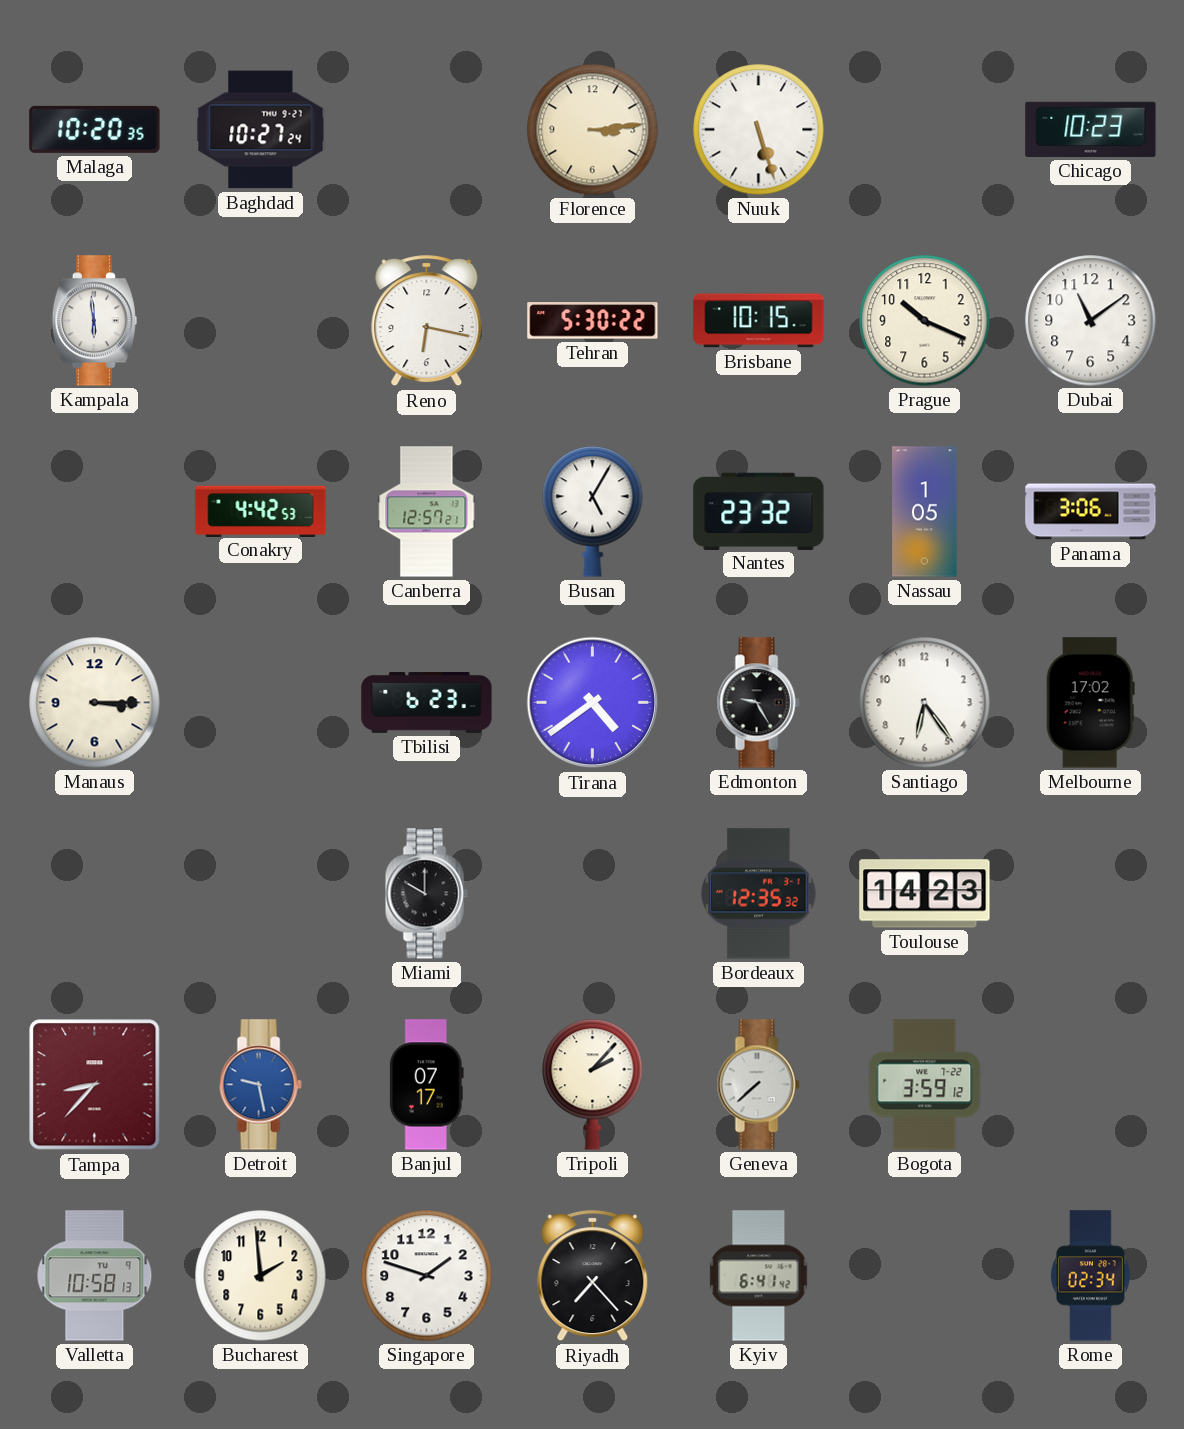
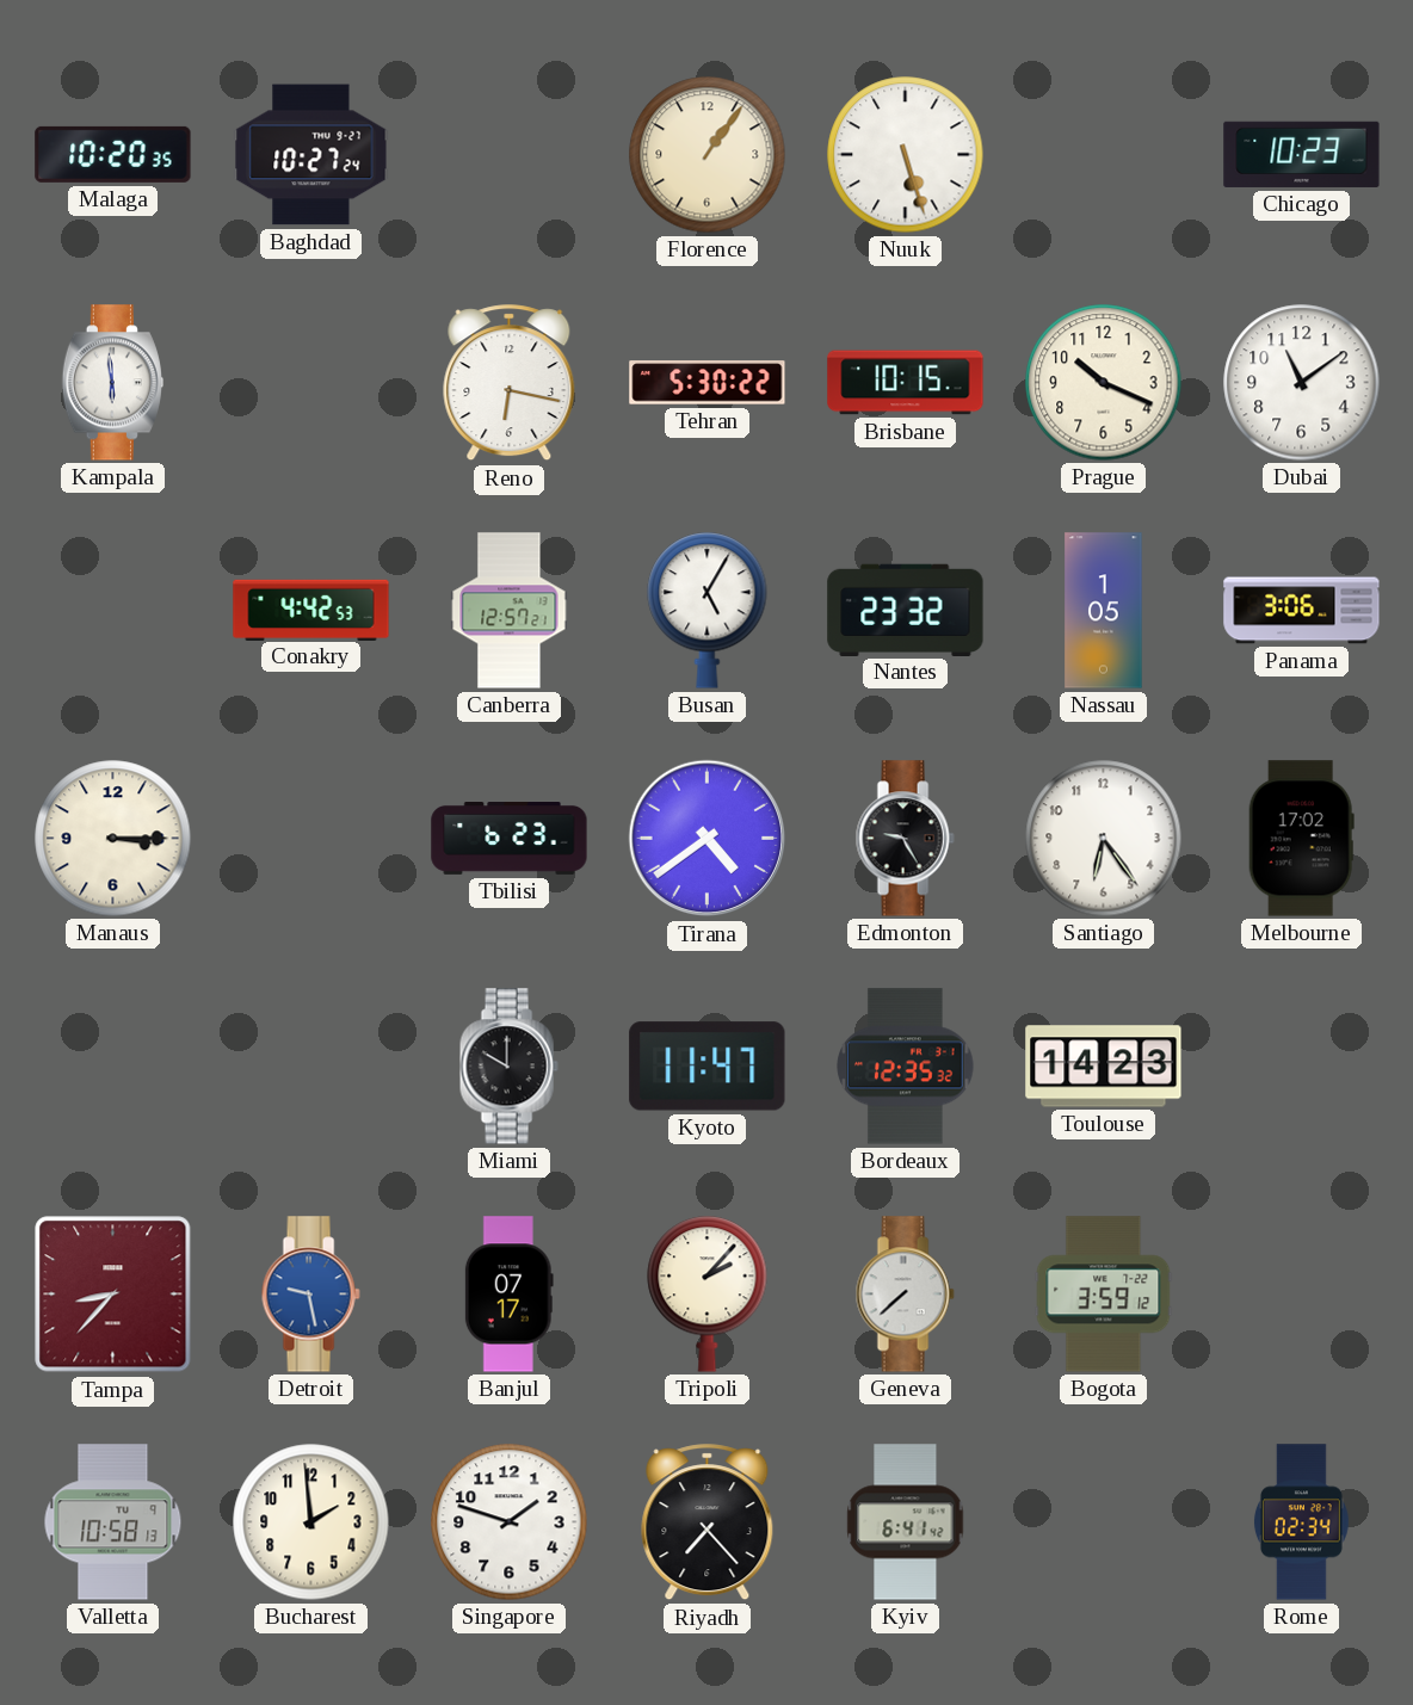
Florence: 3:14 -> 1:06
Kyoto: none -> 11:47
